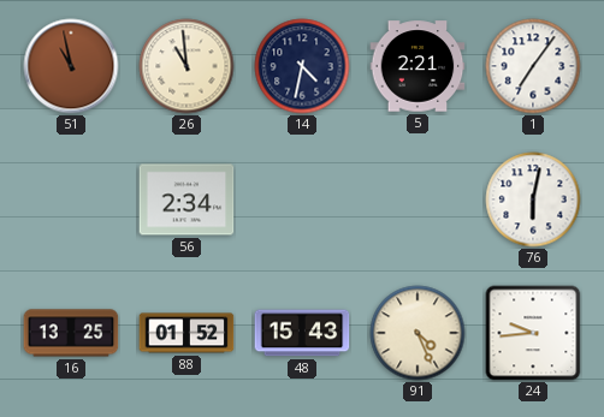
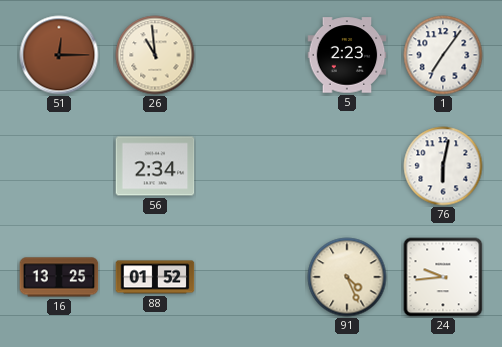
51: 10:58 -> 12:15
14: 4:32 -> none
5: 2:21 -> 2:23
48: 15:43 -> none
